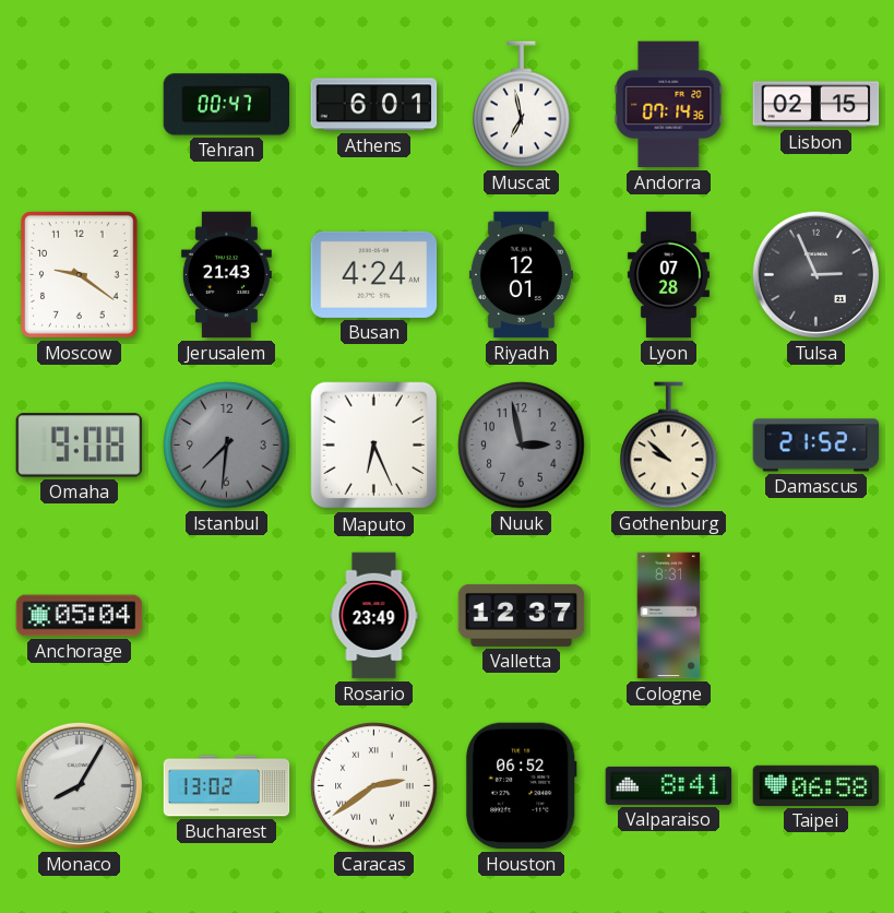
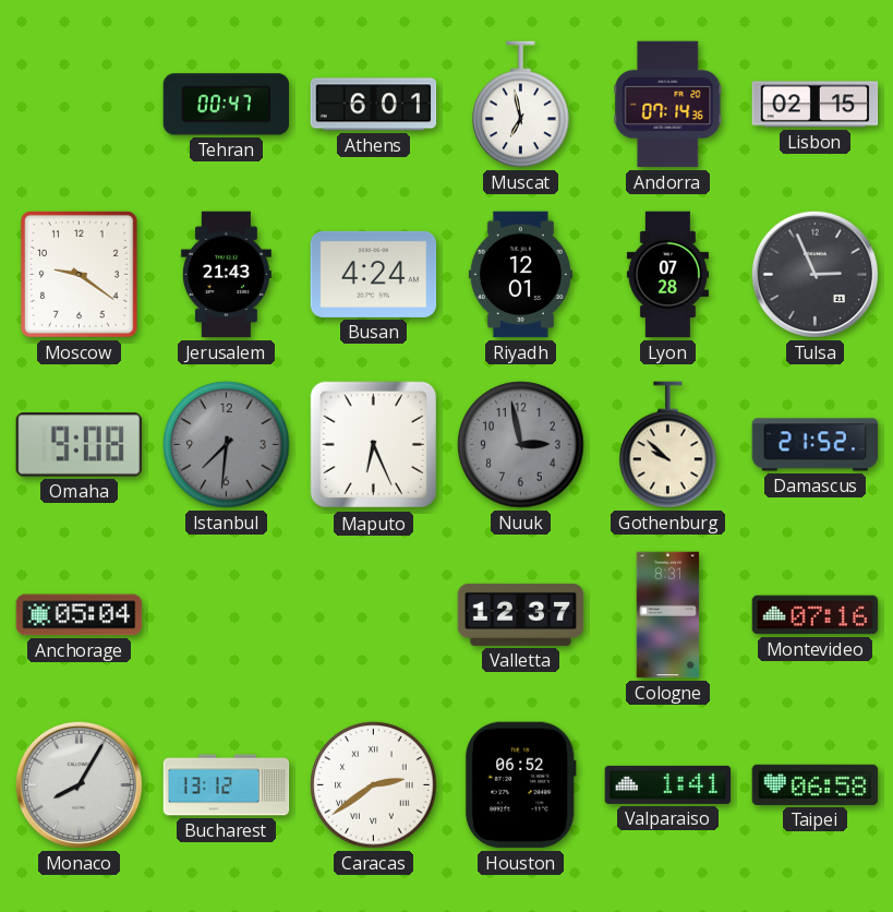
Rosario: 23:49 -> none
Montevideo: none -> 07:16
Bucharest: 13:02 -> 13:12
Valparaiso: 8:41 -> 1:41
